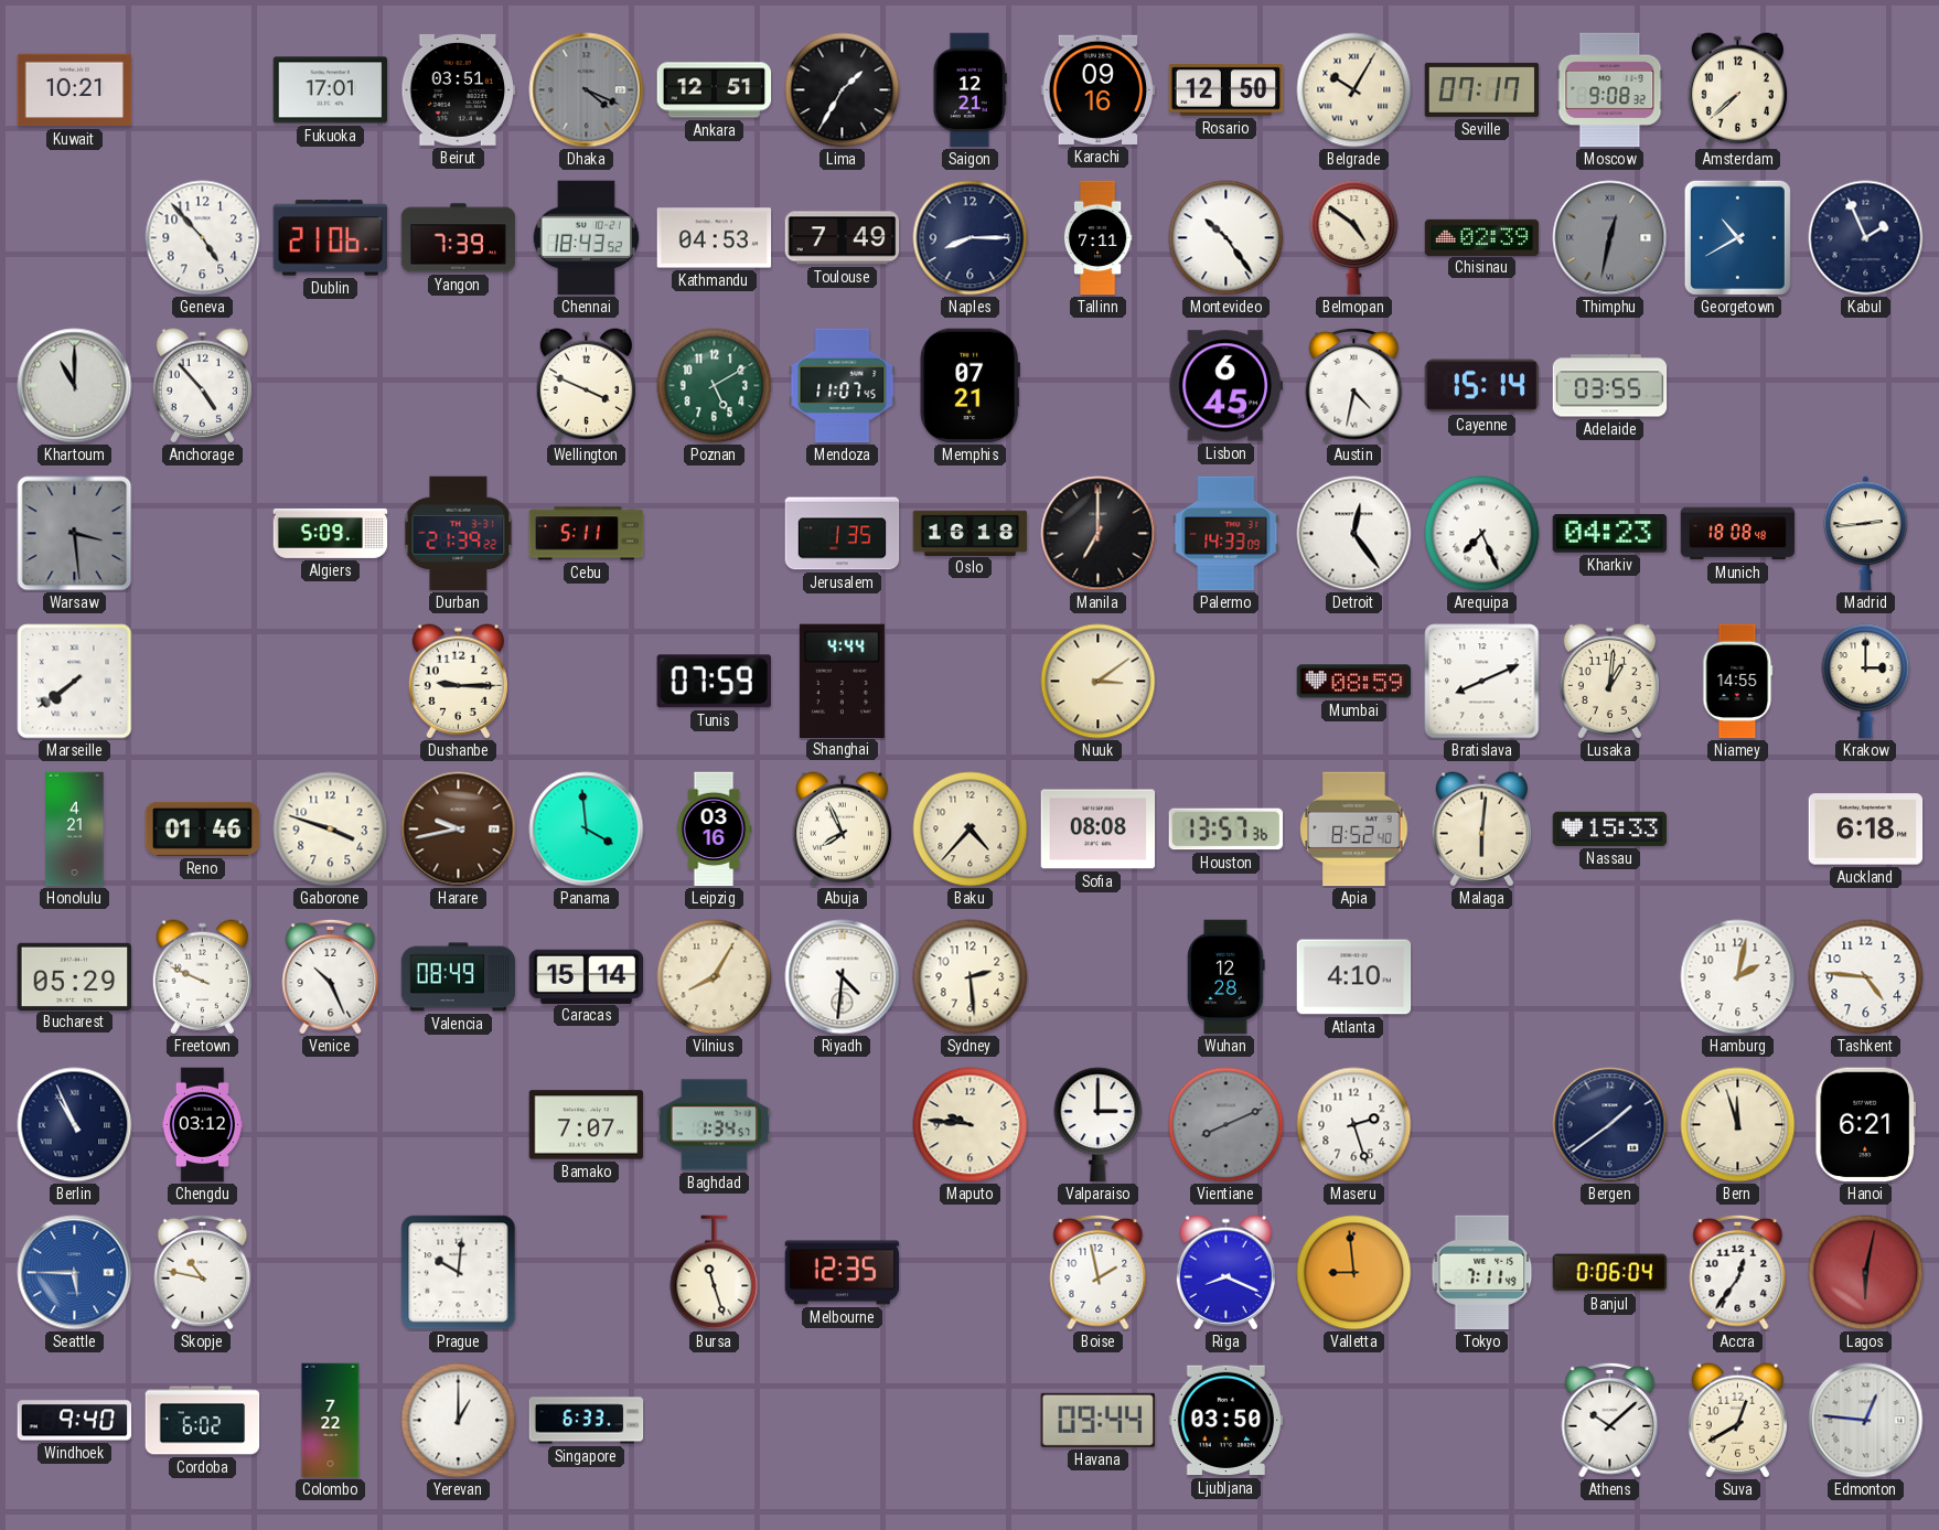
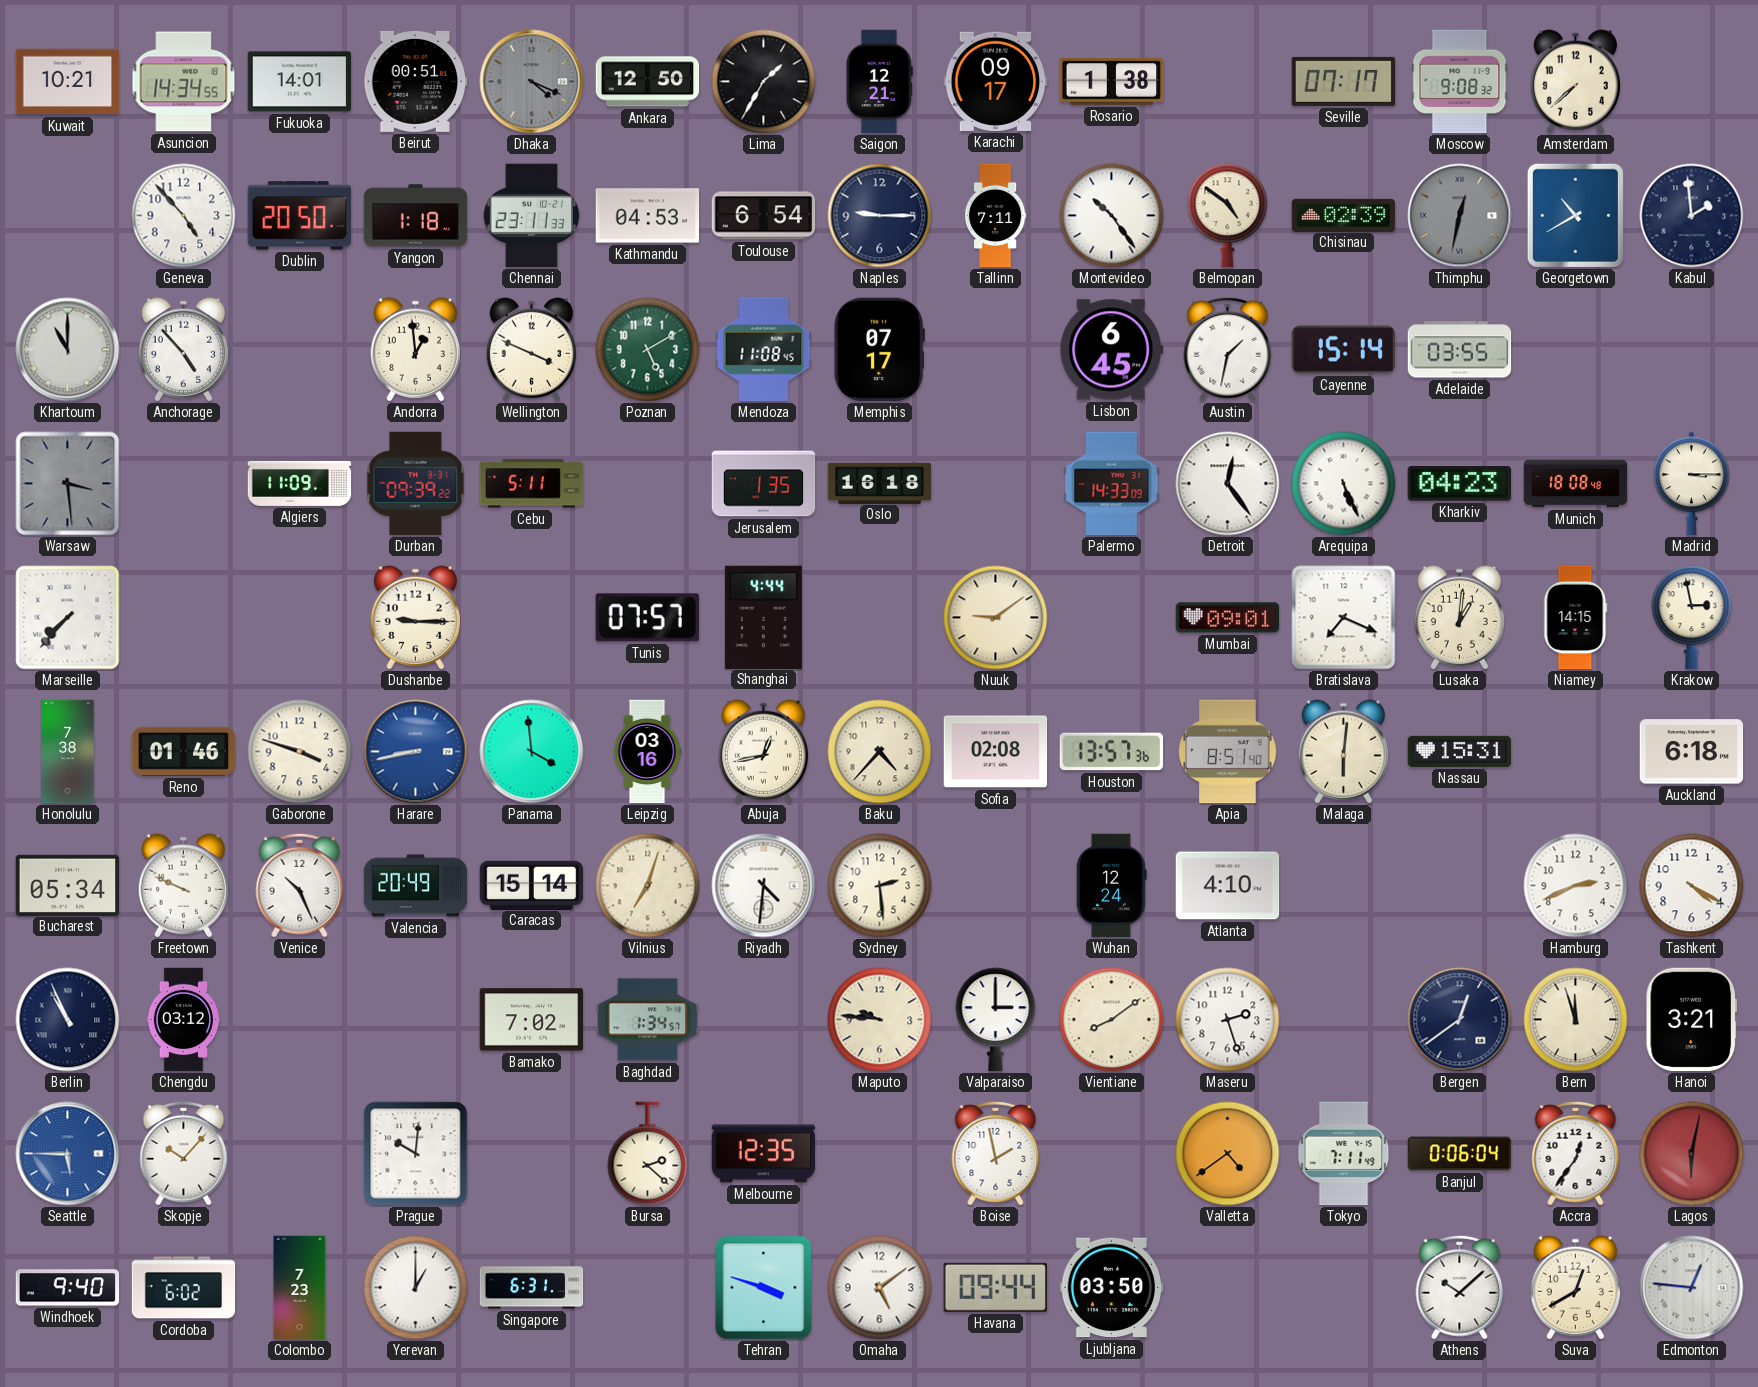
Asuncion: none -> 14:34
Fukuoka: 17:01 -> 14:01
Beirut: 03:51 -> 00:51
Ankara: 12:51 -> 12:50
Karachi: 09:16 -> 09:17
Rosario: 12:50 -> 1:38
Belgrade: 10:05 -> none
Dublin: 21:06 -> 20:50
Yangon: 7:39 -> 1:18
Chennai: 18:43 -> 23:11
Toulouse: 7:49 -> 6:54
Naples: 8:15 -> 9:15
Kabul: 1:56 -> 1:59
Andorra: none -> 12:59
Mendoza: 11:07 -> 11:08
Memphis: 07:21 -> 07:17
Austin: 4:32 -> 1:32
Algiers: 5:09 -> 11:09
Durban: 21:39 -> 09:39
Manila: 7:00 -> none
Arequipa: 7:26 -> 5:26
Madrid: 2:44 -> 3:15
Marseille: 7:39 -> 7:37
Tunis: 07:59 -> 07:57
Nuuk: 3:09 -> 9:09
Mumbai: 08:59 -> 09:01
Bratislava: 8:11 -> 7:19
Niamey: 14:55 -> 14:15
Krakow: 3:00 -> 2:58
Honolulu: 4:21 -> 7:38
Harare: 9:43 -> 8:43
Harare dial: brown -> blue
Abuja: 7:56 -> 12:43
Sofia: 08:08 -> 02:08
Apia: 8:52 -> 8:51
Nassau: 15:33 -> 15:31
Bucharest: 05:29 -> 05:34
Valencia: 08:49 -> 20:49
Vilnius: 8:05 -> 7:03
Wuhan: 12:28 -> 12:24
Hamburg: 2:02 -> 2:41
Tashkent: 4:46 -> 4:20
Bamako: 7:07 -> 7:02
Vientiane: 8:11 -> 8:09
Vientiane dial: grey -> cream
Bergen: 1:39 -> 12:39
Hanoi: 6:21 -> 3:21
Skopje: 10:47 -> 10:07
Bursa: 11:27 -> 2:22
Riga: 8:19 -> none
Valletta: 8:59 -> 4:39
Colombo: 7:22 -> 7:23
Singapore: 6:33 -> 6:31
Tehran: none -> 3:48
Omaha: none -> 5:09
